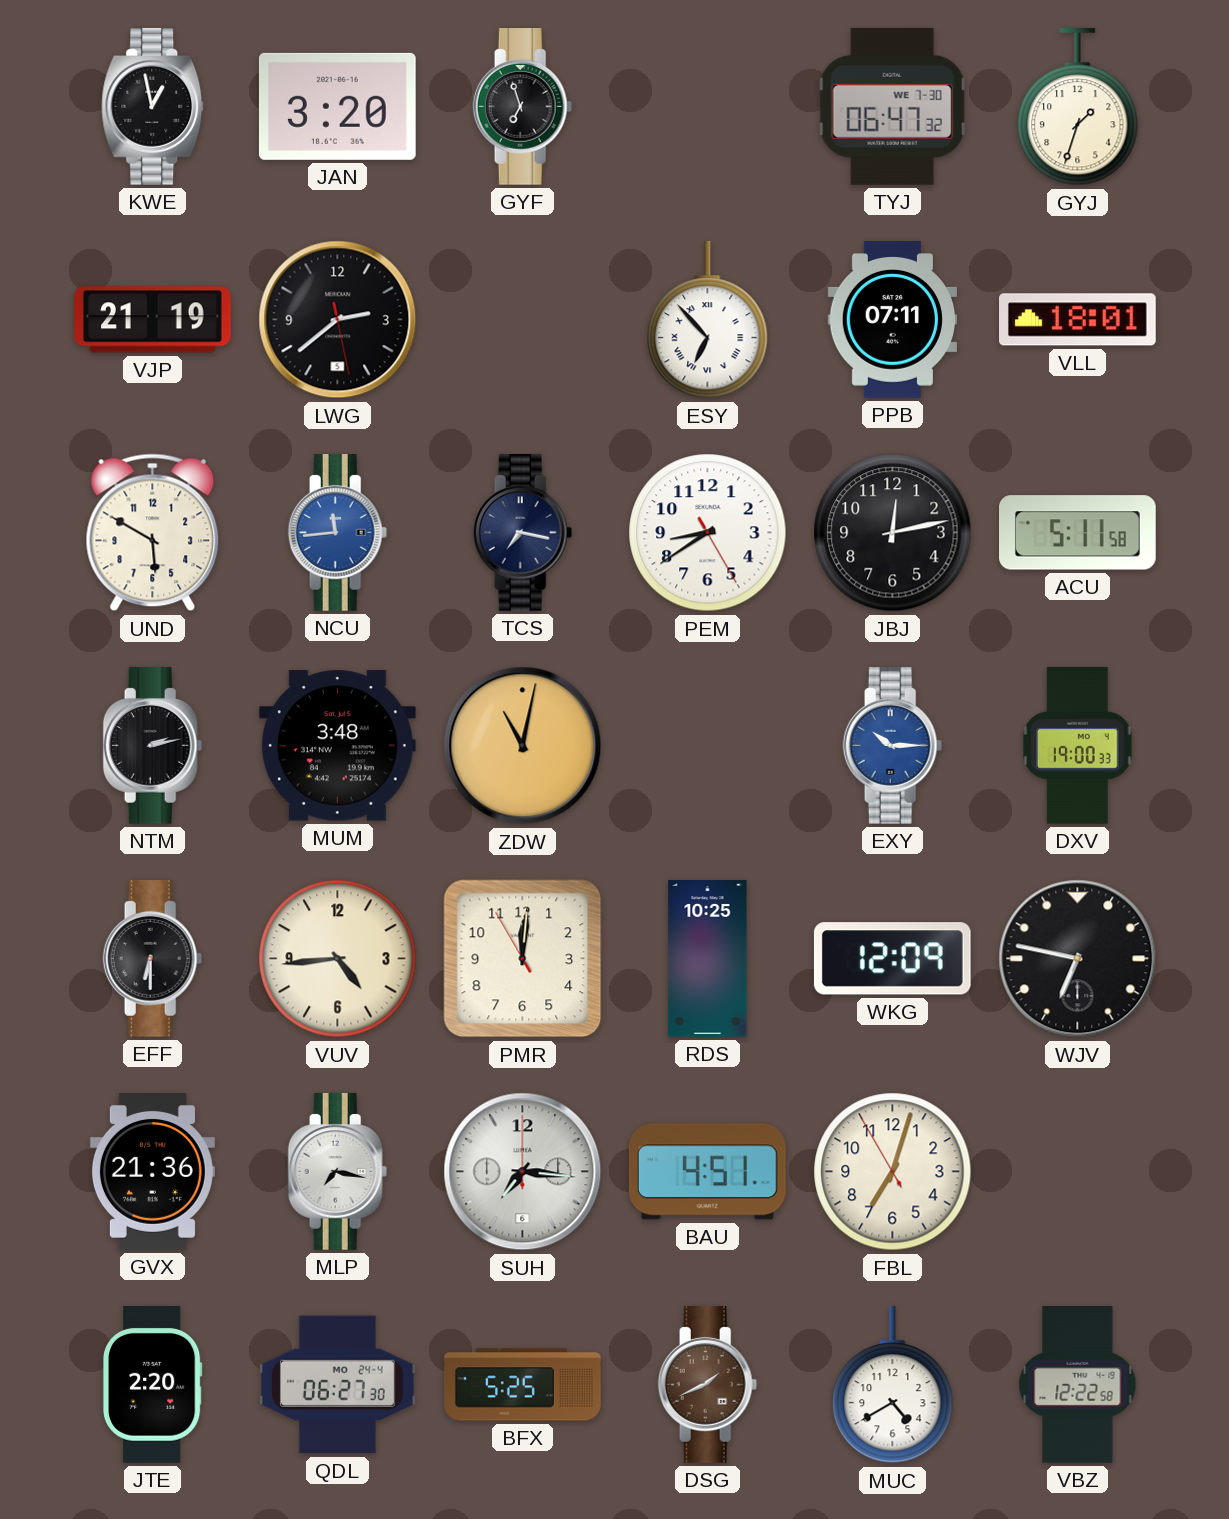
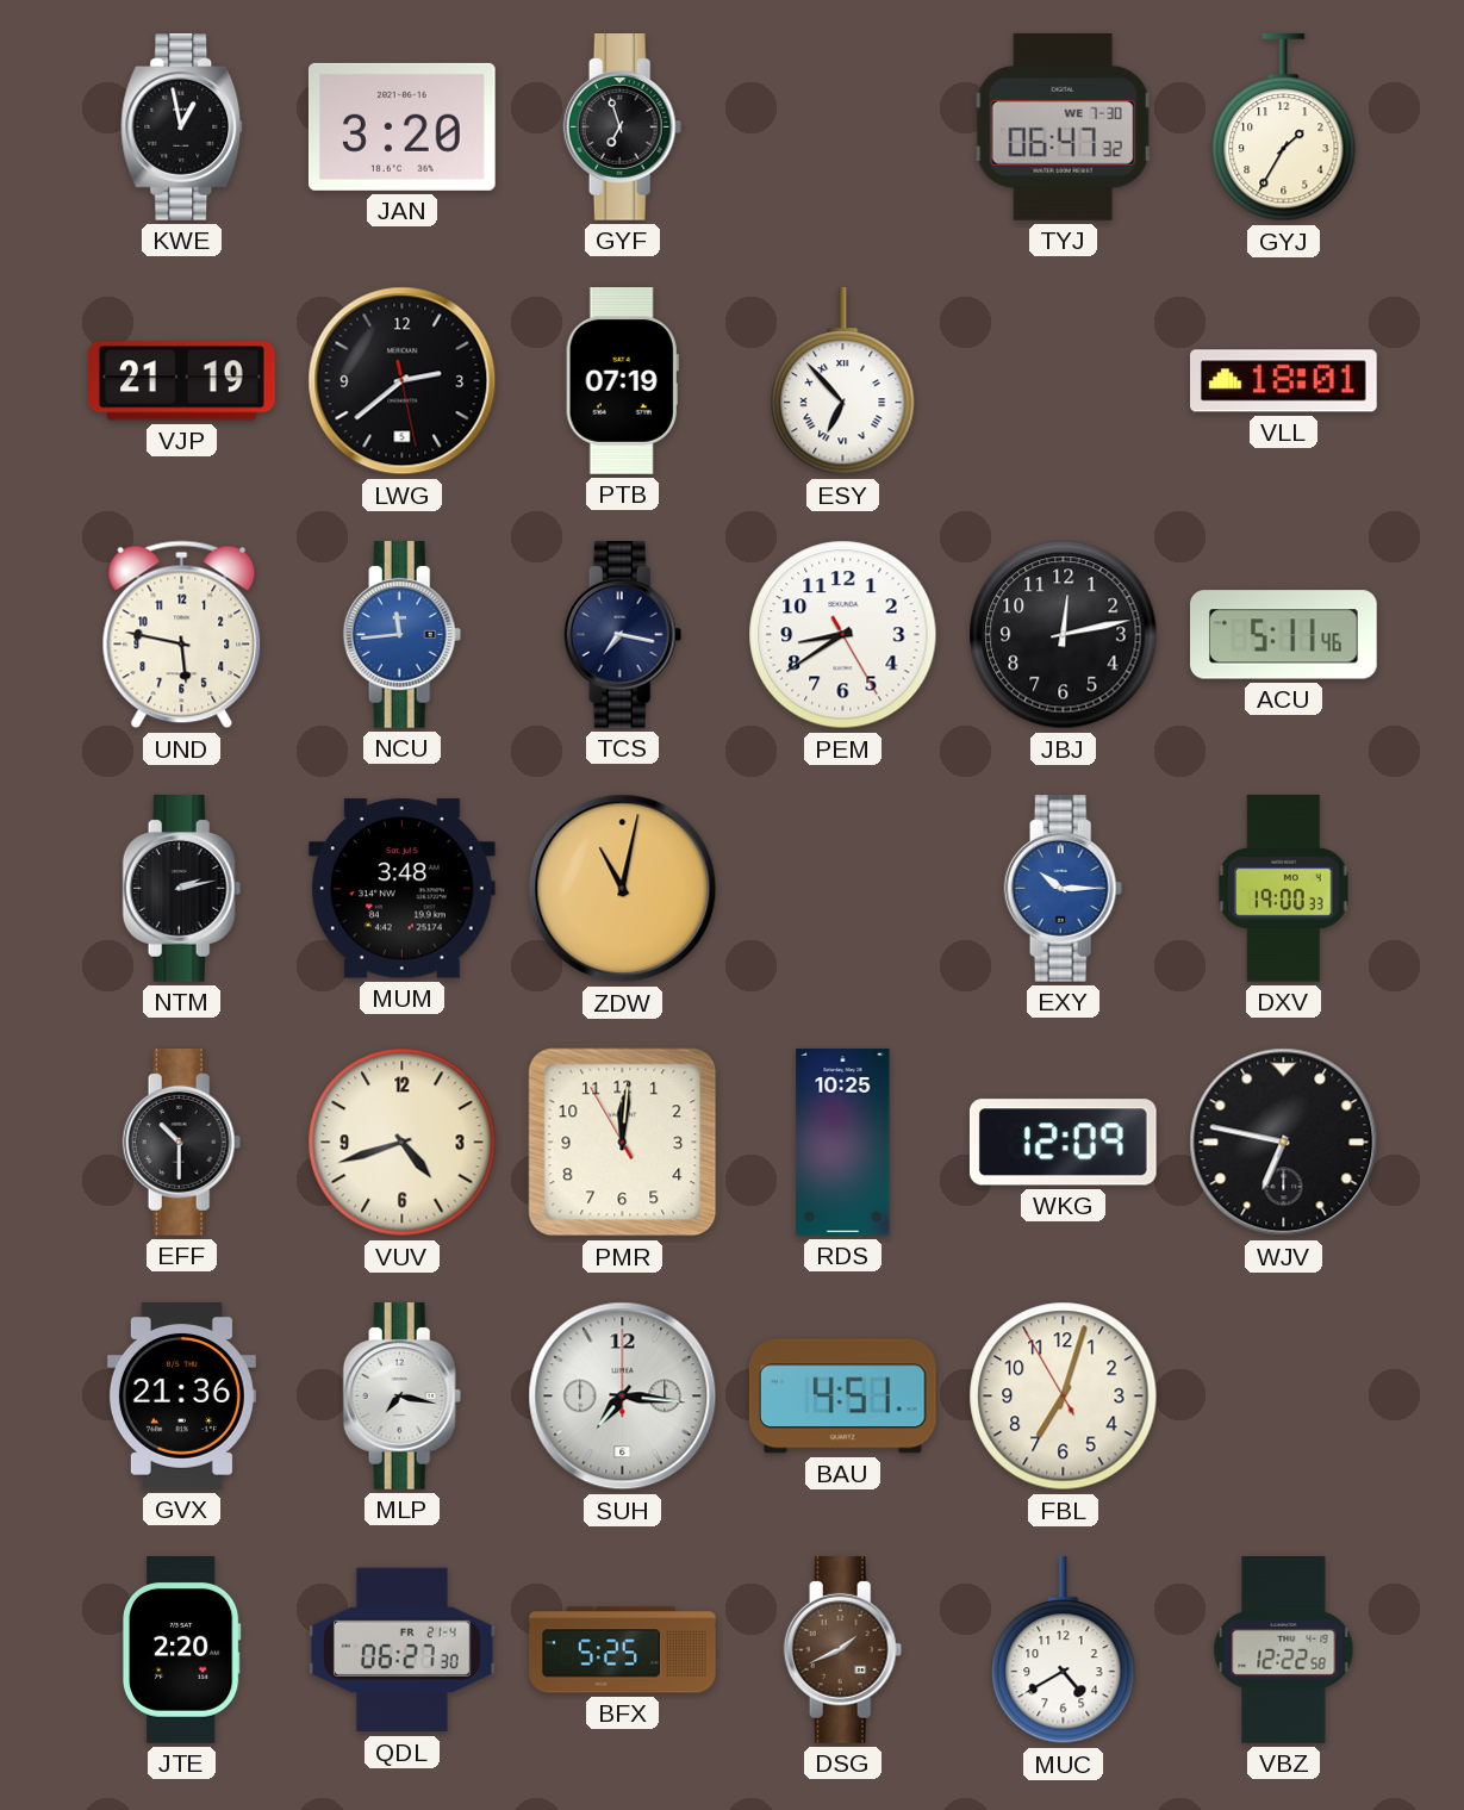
GYJ: 1:33 -> 1:35
PTB: none -> 07:19
PPB: 07:11 -> none
UND: 5:50 -> 5:47
ACU: 5:11:58 -> 5:11:46
EFF: 6:30 -> 10:30
VUV: 4:44 -> 4:42
QDL date: MO 24-4 -> FR 21-4
